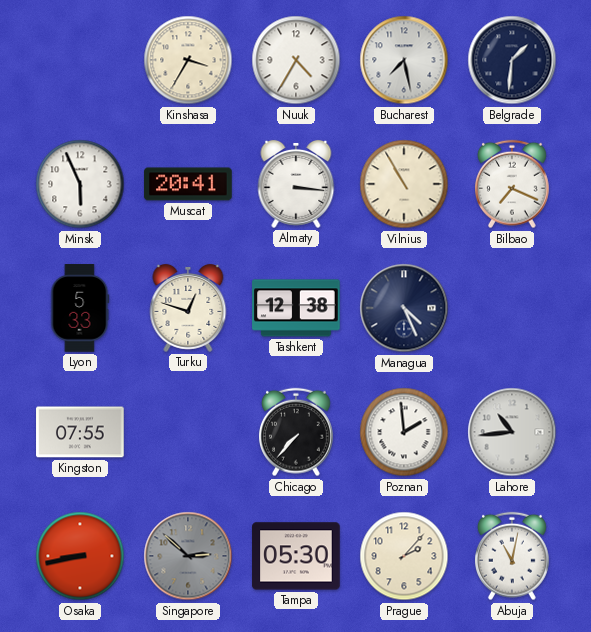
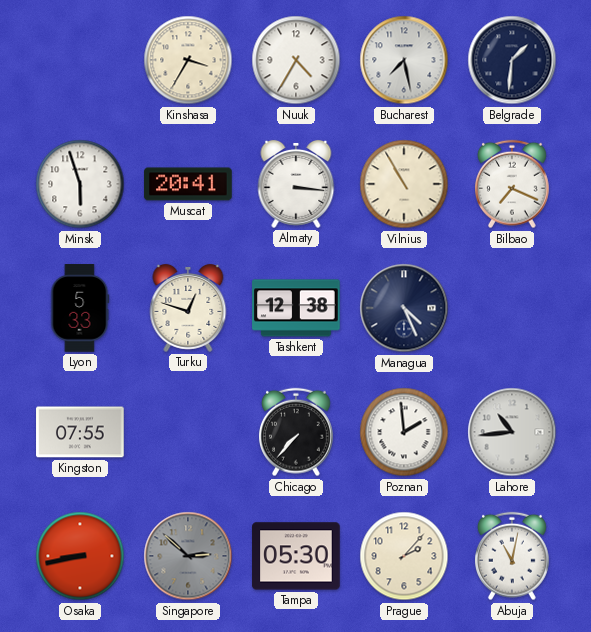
Minsk: 5:56 -> 5:57
